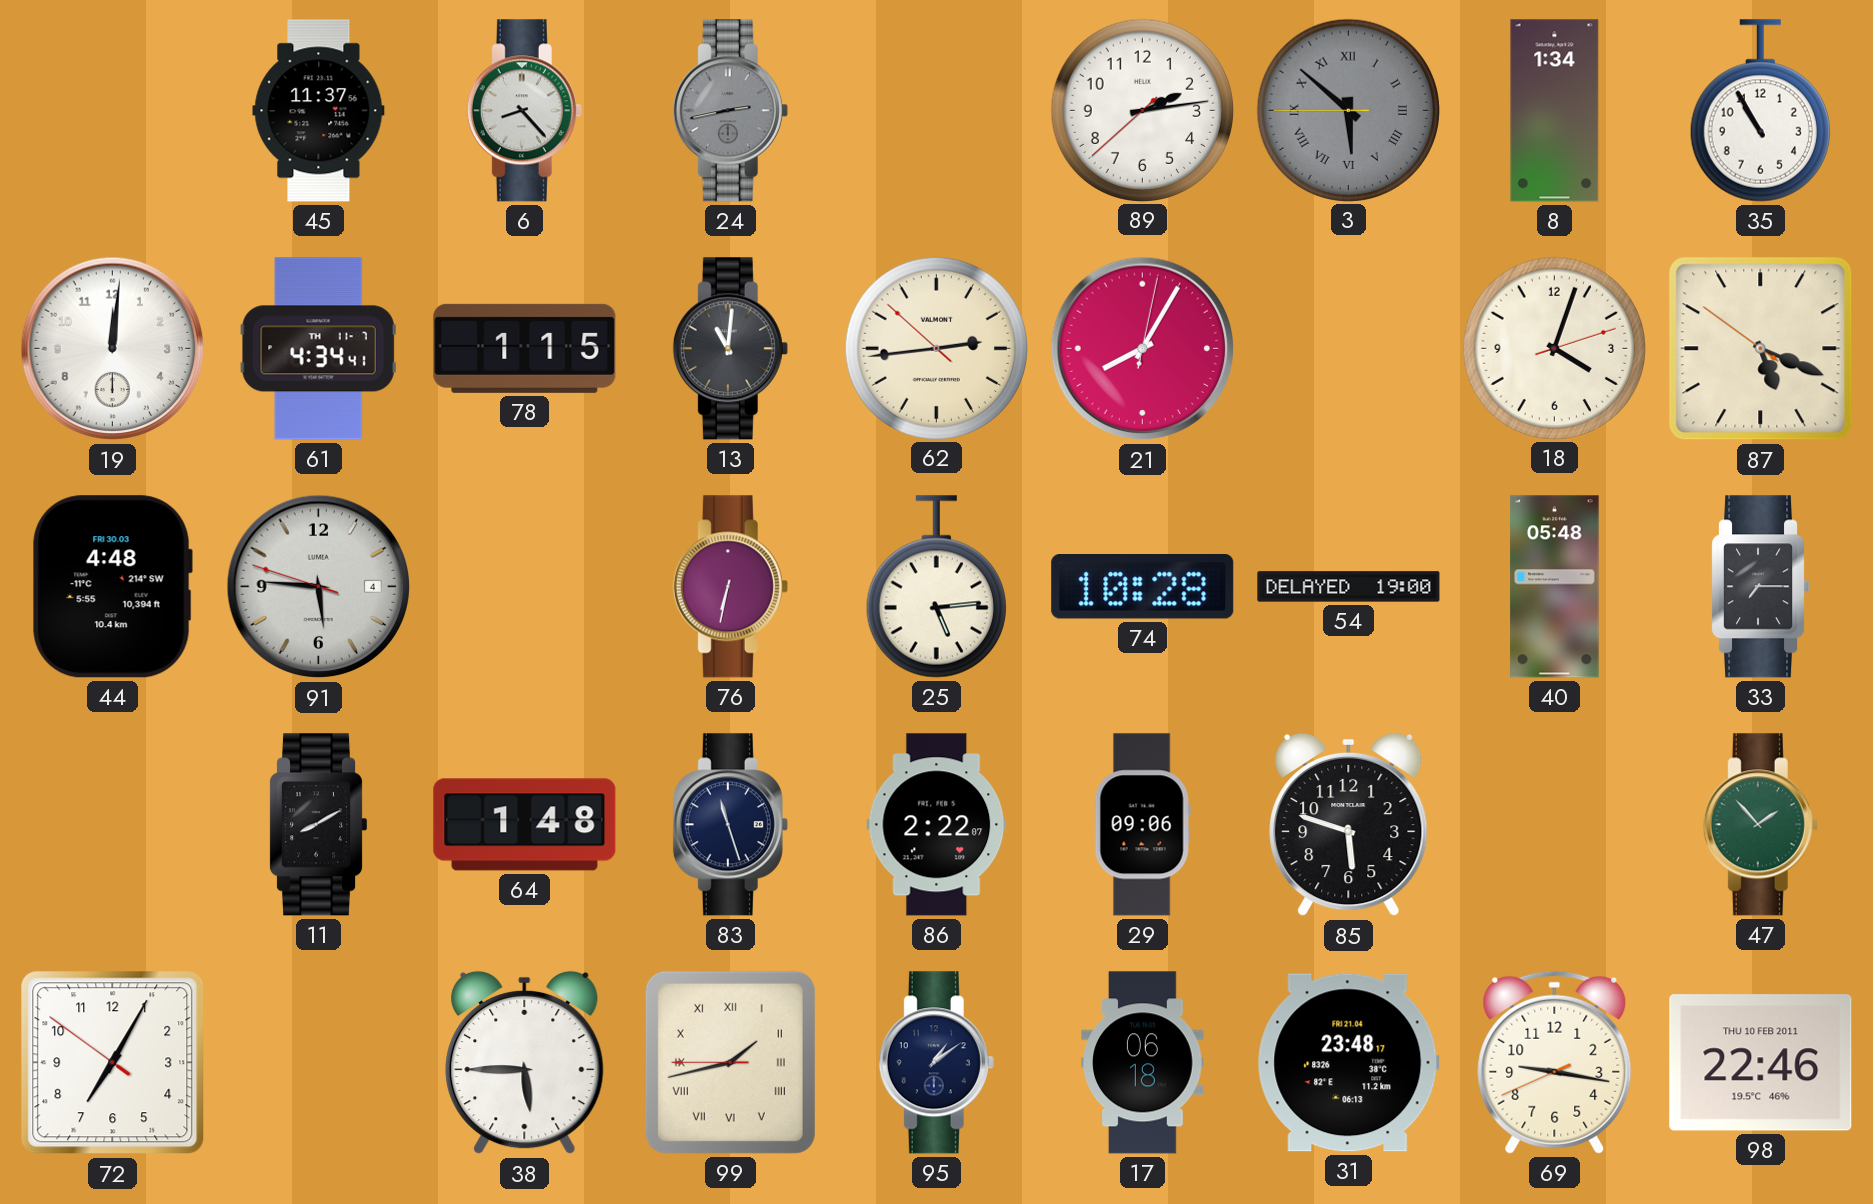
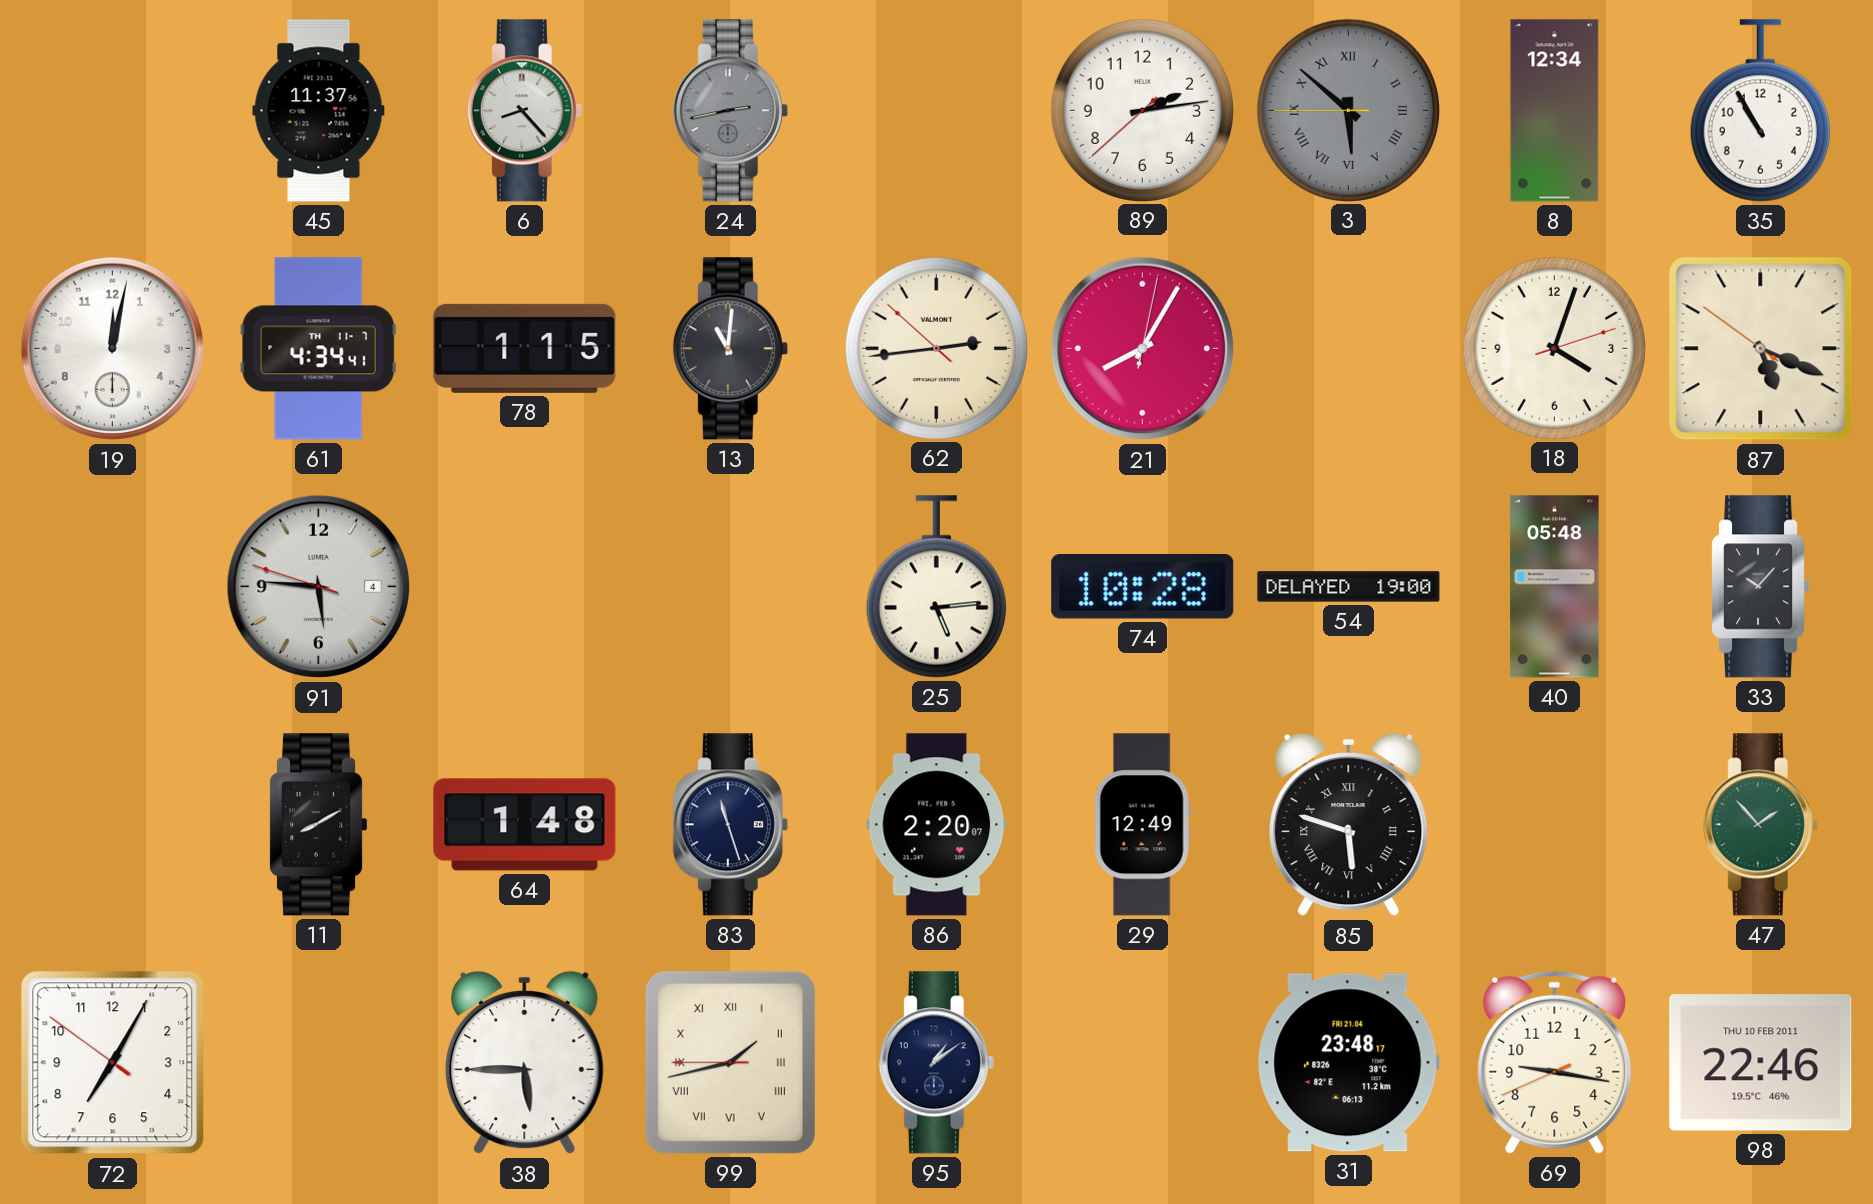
8: 1:34 -> 12:34
19: 12:01 -> 12:02
44: 4:48 -> none
76: 6:32 -> none
33: 7:15 -> 10:07
86: 2:22 -> 2:20
29: 09:06 -> 12:49
85 numerals: Arabic -> Roman
17: 06:18 -> none
